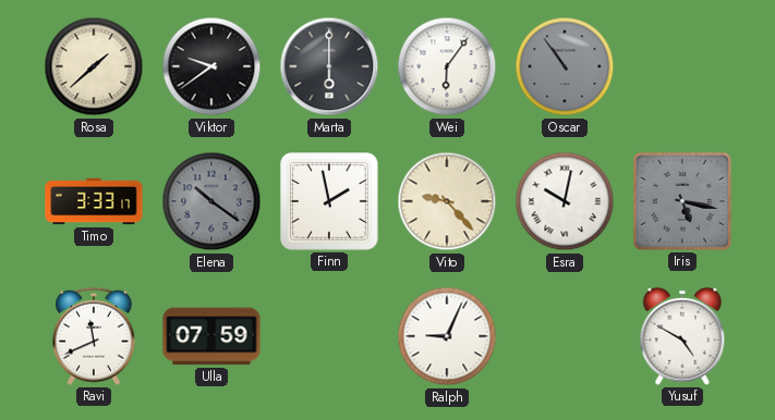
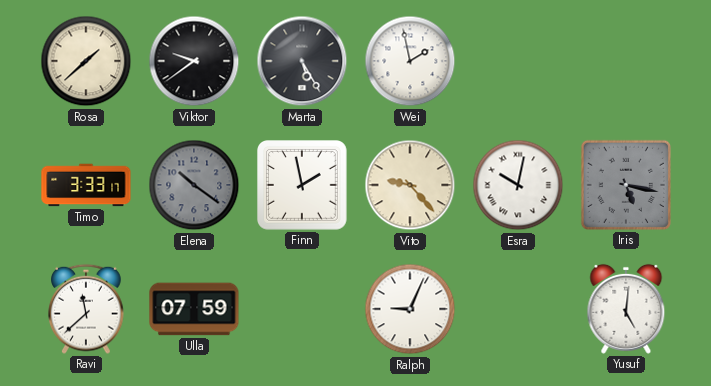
Marta: 6:00 -> 5:25
Wei: 6:06 -> 1:58
Oscar: 10:54 -> none
Ravi: 11:41 -> 11:38
Yusuf: 4:50 -> 5:01
